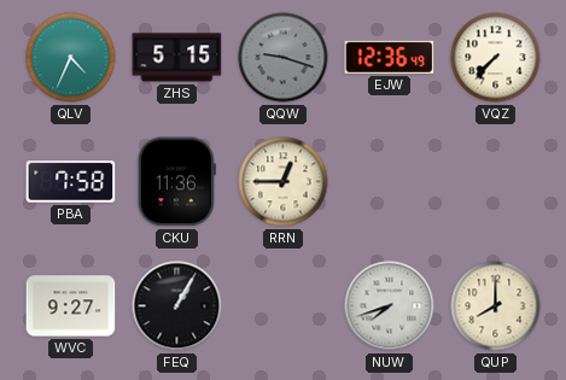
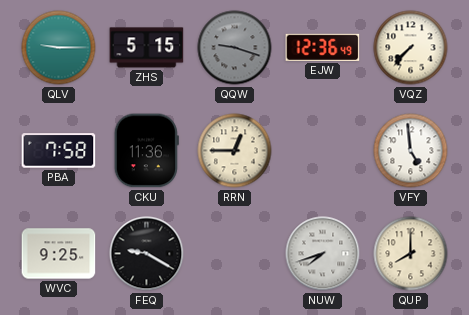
QLV: 4:34 -> 9:15
VFY: none -> 4:59
WVC: 9:27 -> 9:25
FEQ: 1:05 -> 9:20
